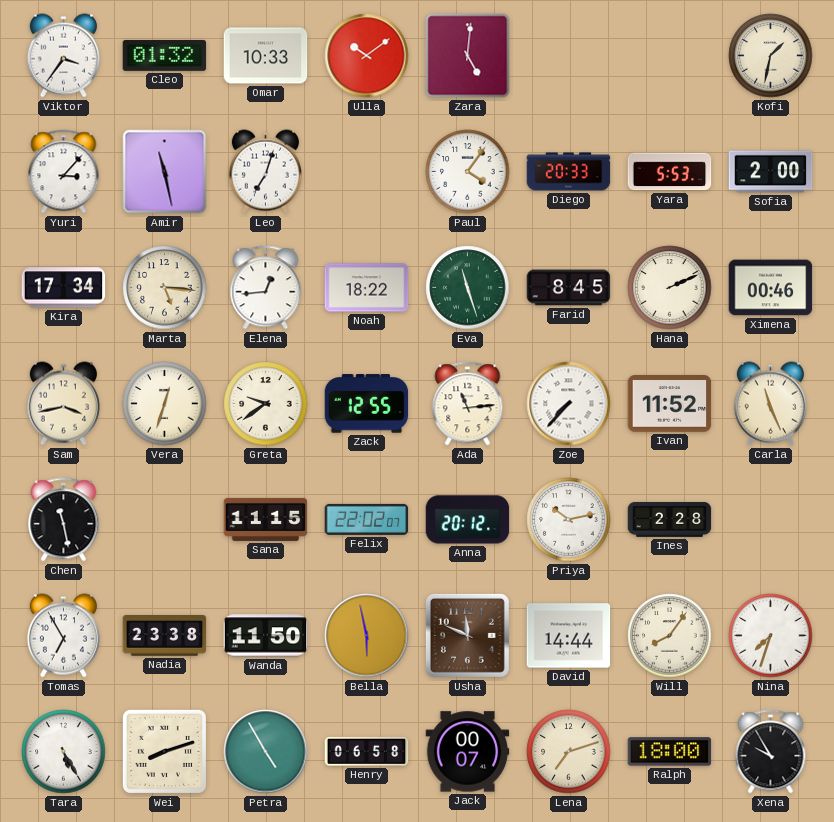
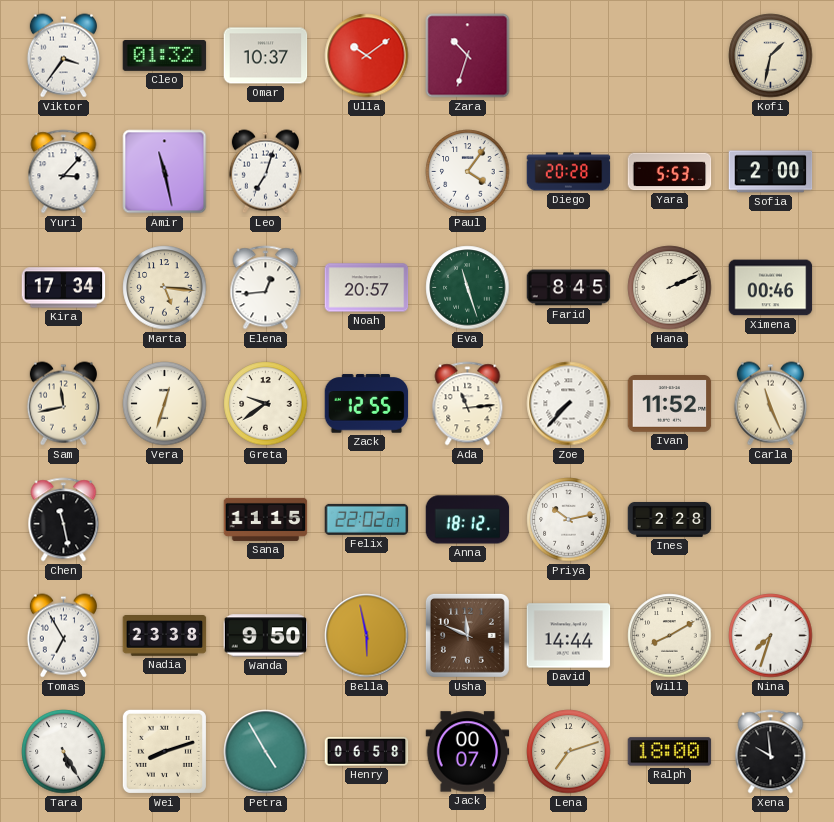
Omar: 10:33 -> 10:37
Zara: 5:01 -> 10:33
Diego: 20:33 -> 20:28
Noah: 18:22 -> 20:57
Sam: 3:43 -> 11:43
Anna: 20:12 -> 18:12
Wanda: 11:50 -> 9:50
Will: 8:06 -> 8:10
Xena: 9:55 -> 9:59
